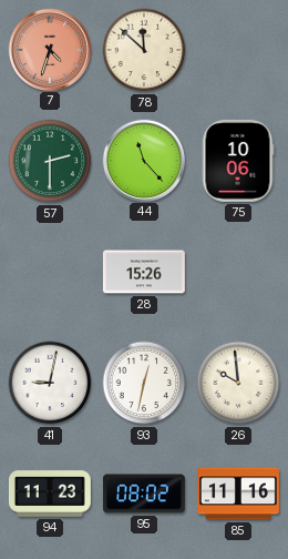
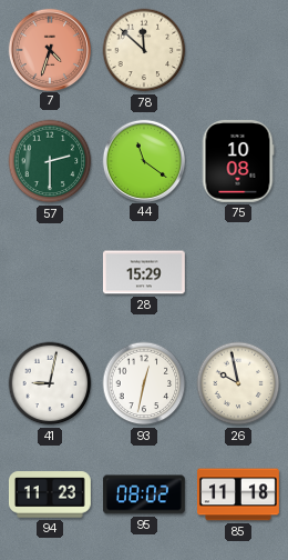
44: 11:23 -> 11:21
75: 10:06 -> 10:08
28: 15:26 -> 15:29
26: 9:59 -> 9:58
85: 11:16 -> 11:18
